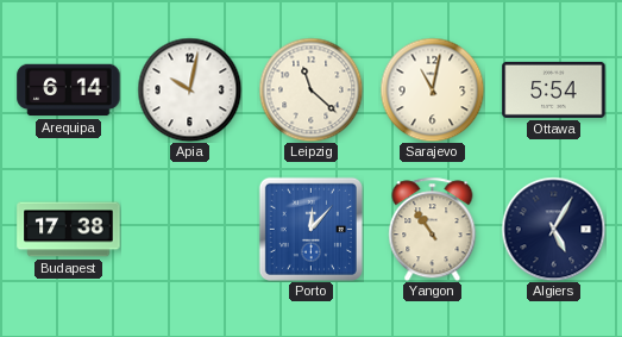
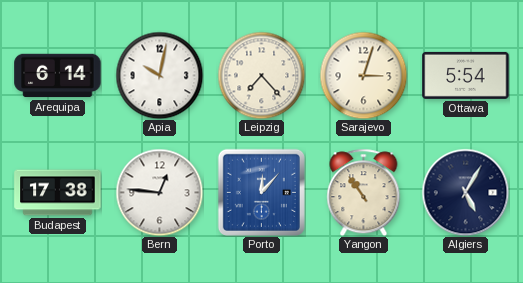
Leipzig: 11:22 -> 7:23
Sarajevo: 11:02 -> 3:03
Bern: none -> 12:46
